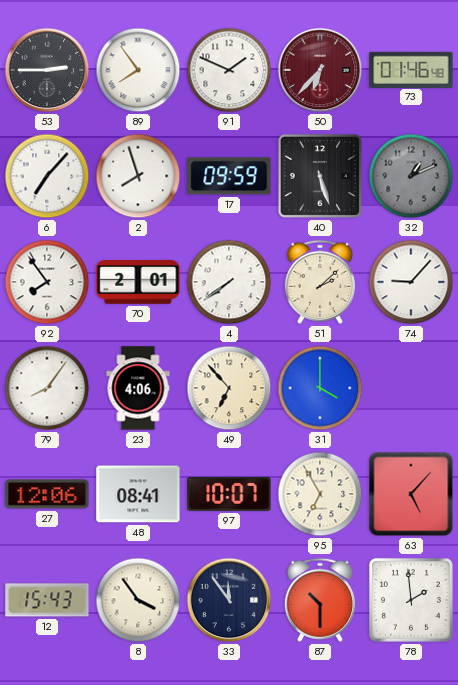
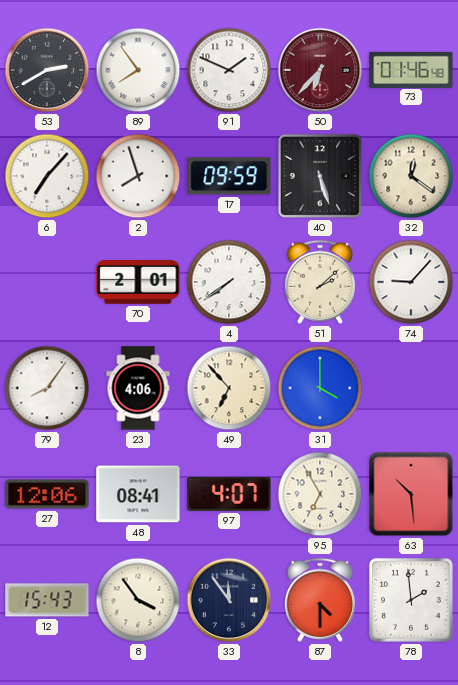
53: 2:45 -> 2:40
32: 1:11 -> 12:21
32 dial: grey -> cream
92: 7:54 -> none
97: 10:07 -> 4:07
63: 5:07 -> 10:29
87: 10:30 -> 4:30
